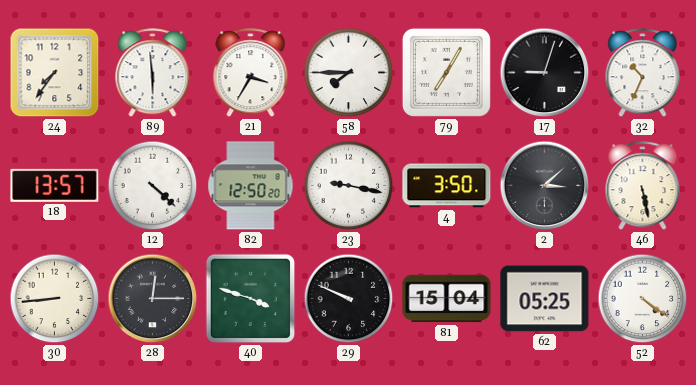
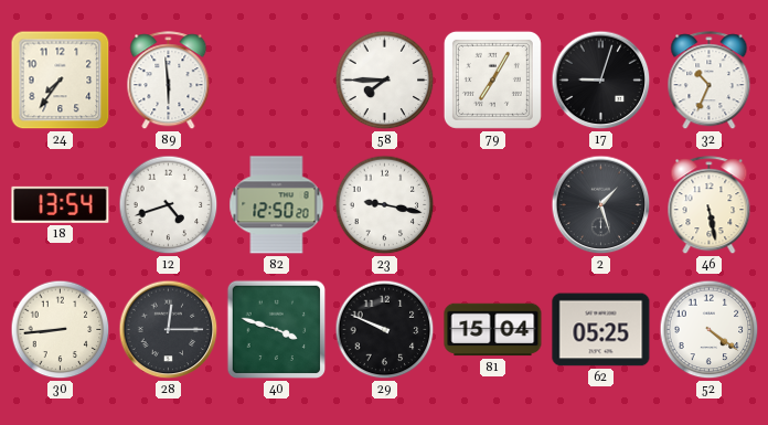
21: 3:35 -> none
18: 13:57 -> 13:54
12: 4:22 -> 4:42
4: 3:50 -> none
2: 3:08 -> 1:27
